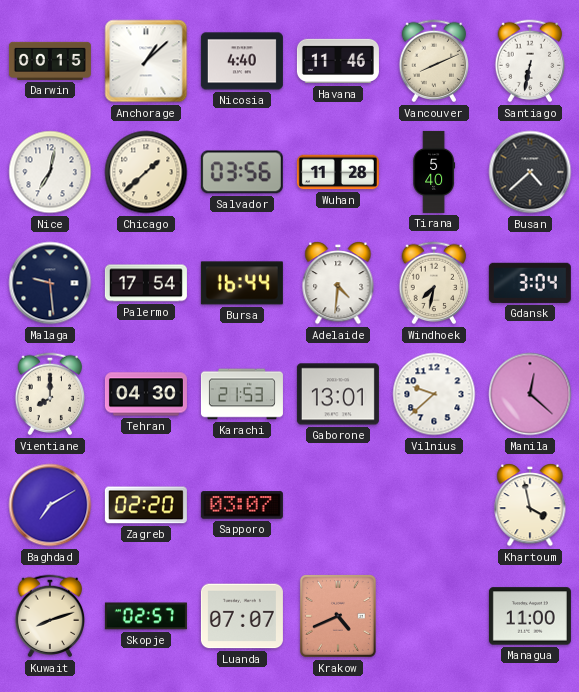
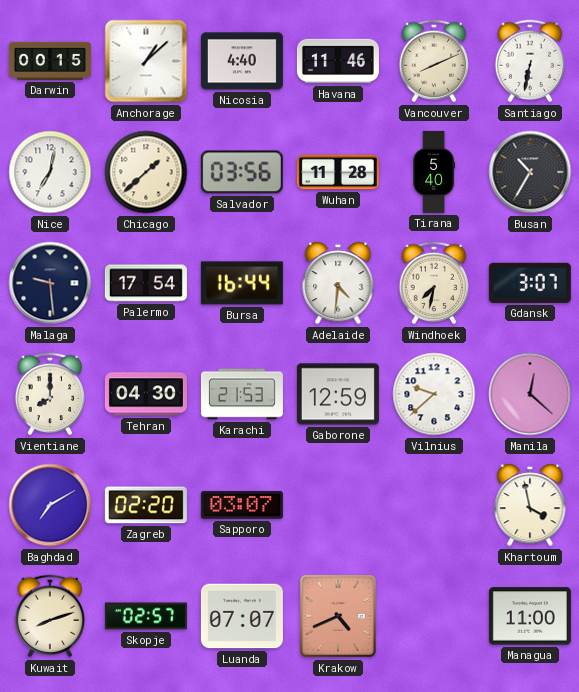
Busan: 4:38 -> 10:35
Gdansk: 3:04 -> 3:07
Gaborone: 13:01 -> 12:59
